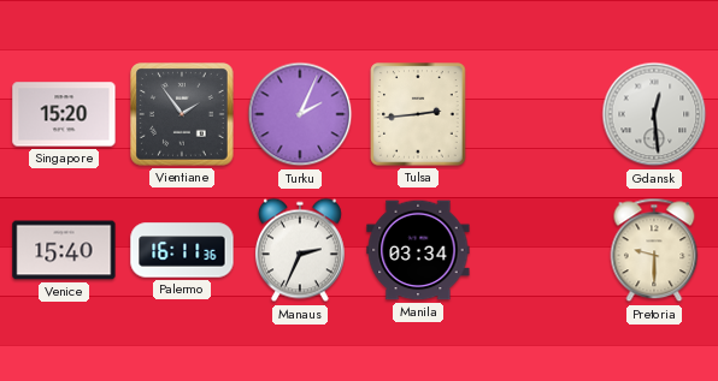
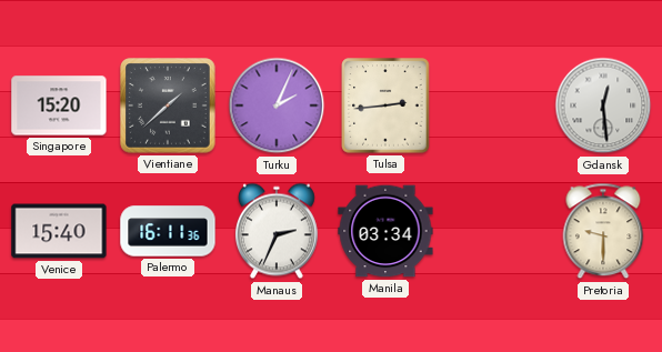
Vientiane: 1:54 -> 1:38
